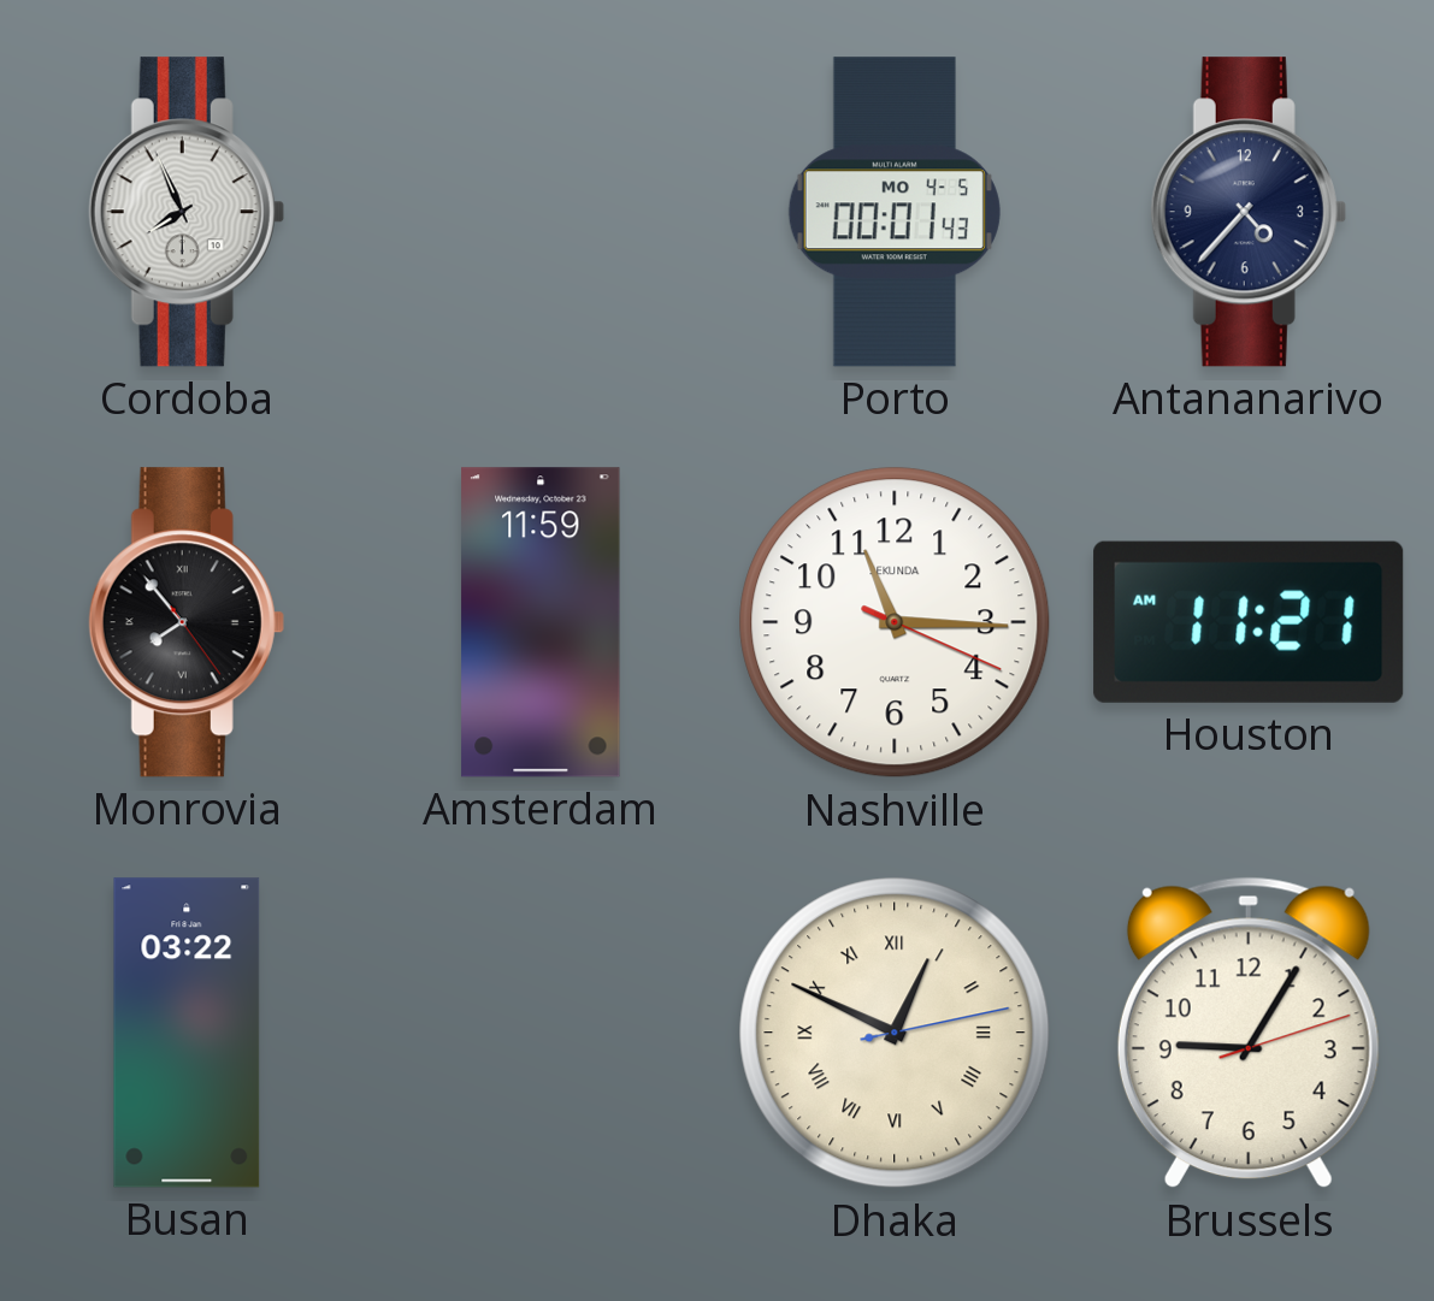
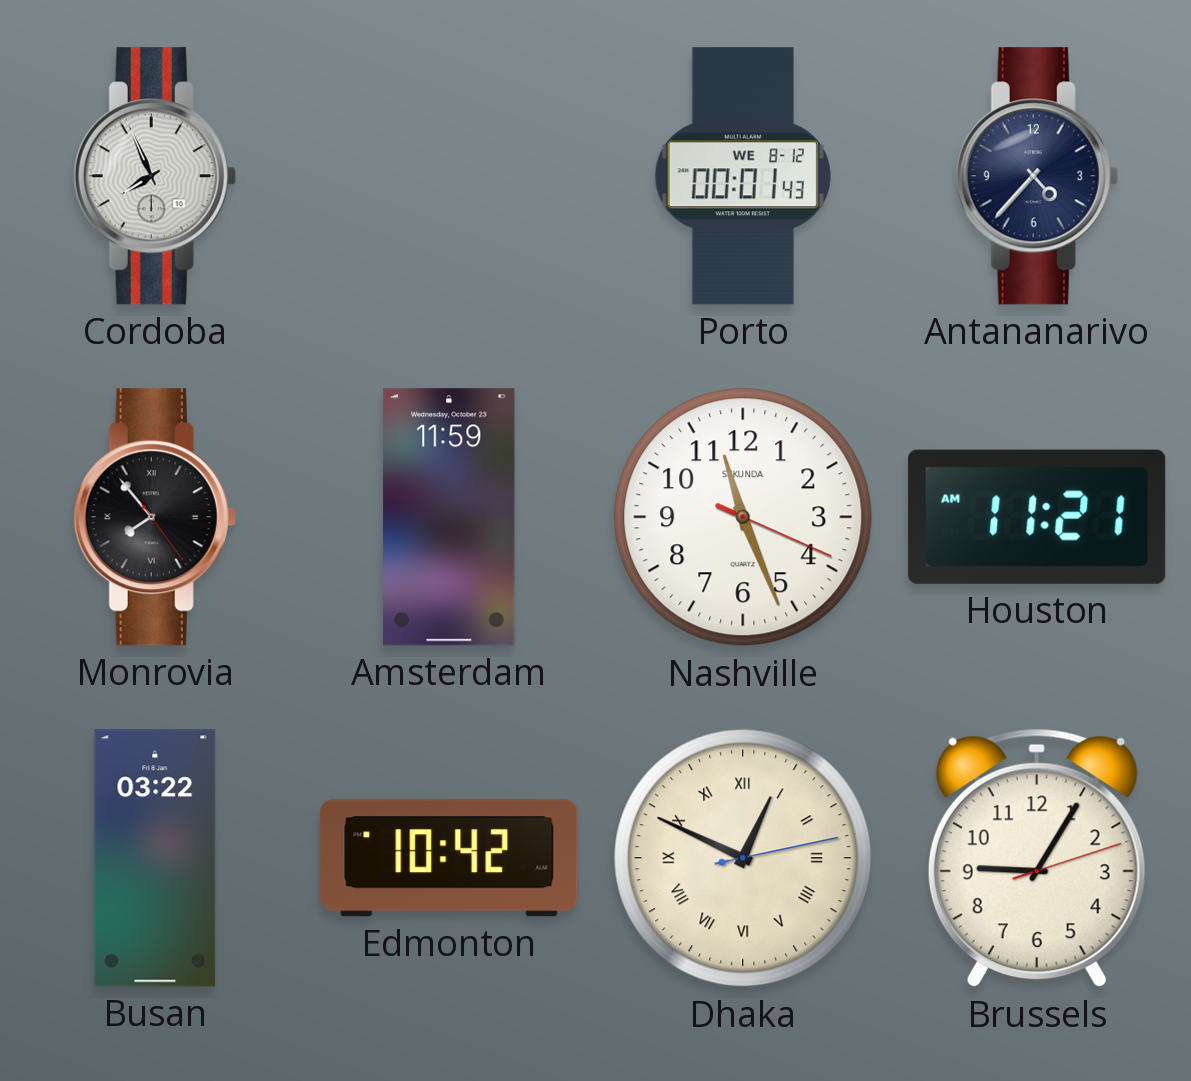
Porto date: MO 4-5 -> WE 8-12
Nashville: 11:15 -> 11:26
Edmonton: none -> 10:42
